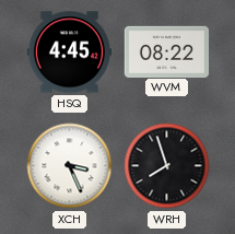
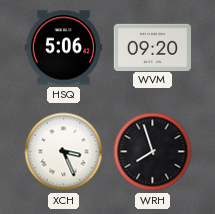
HSQ: 4:45 -> 5:06
WVM: 08:22 -> 09:20
